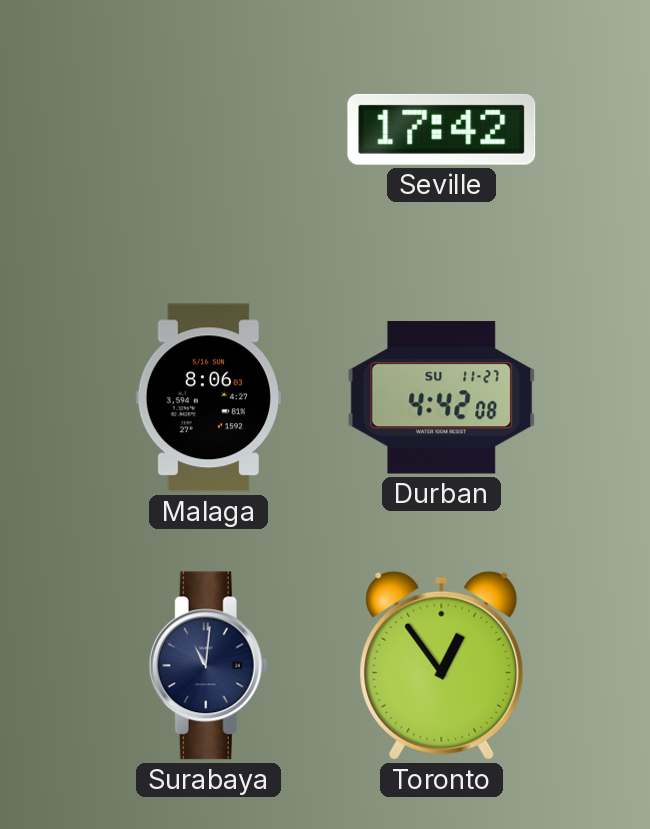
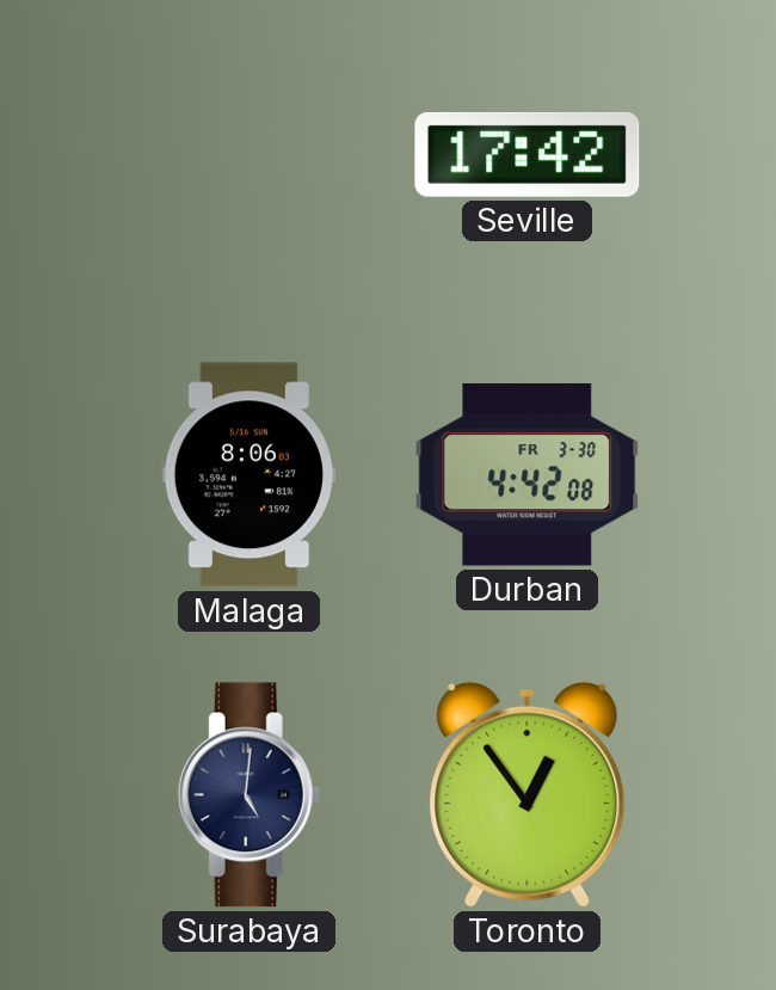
Durban date: SU 11-27 -> FR 3-30
Surabaya: 11:01 -> 5:01
